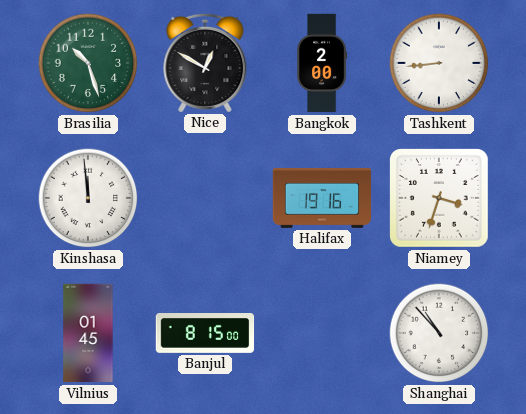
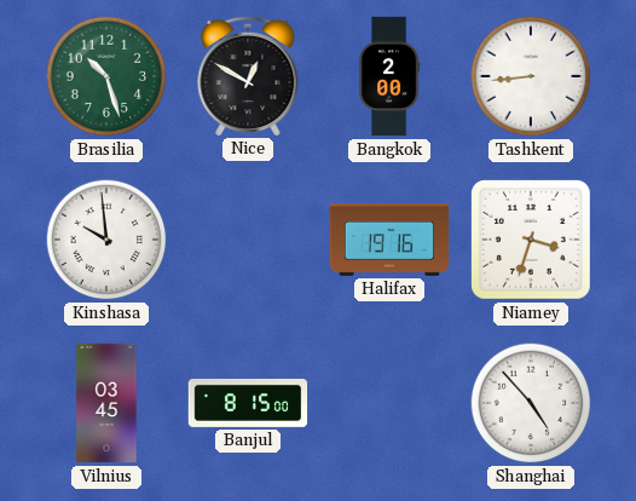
Kinshasa: 11:59 -> 9:59
Vilnius: 01:45 -> 03:45
Shanghai: 10:53 -> 4:53
